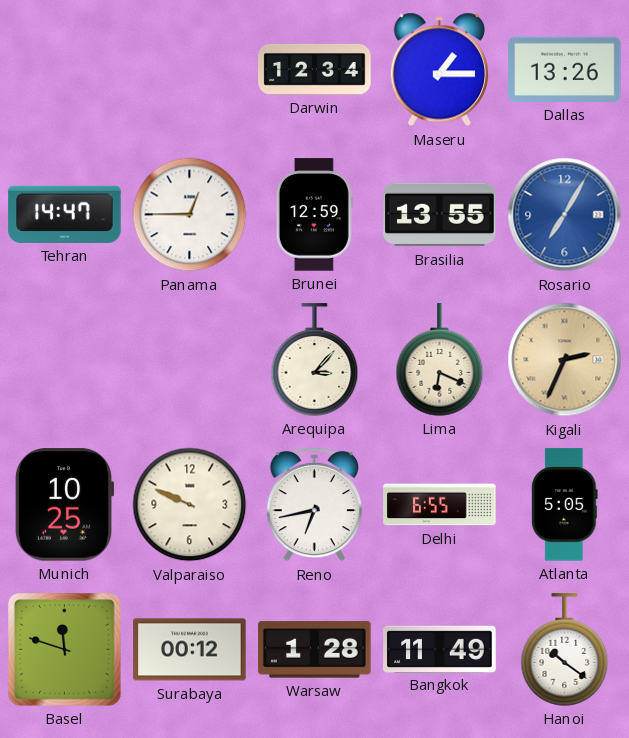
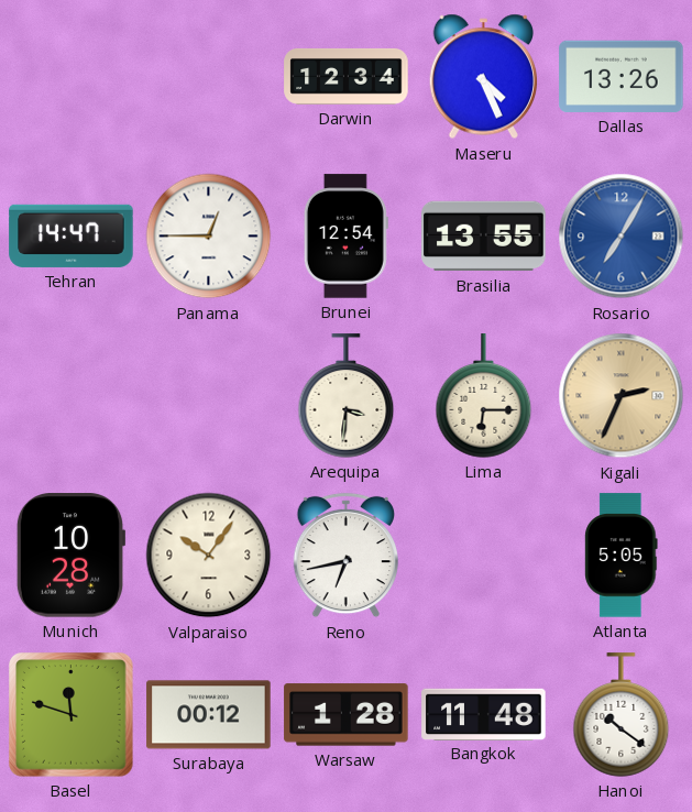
Maseru: 1:15 -> 4:26
Brunei: 12:59 -> 12:54
Arequipa: 3:07 -> 3:31
Lima: 6:19 -> 6:15
Munich: 10:25 -> 10:28
Valparaiso: 9:49 -> 10:06
Delhi: 6:55 -> none
Bangkok: 11:49 -> 11:48
